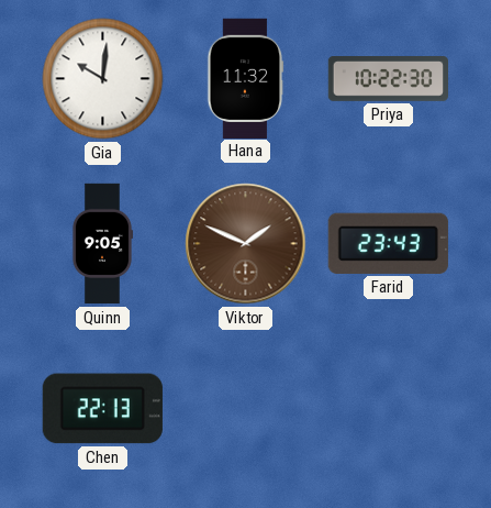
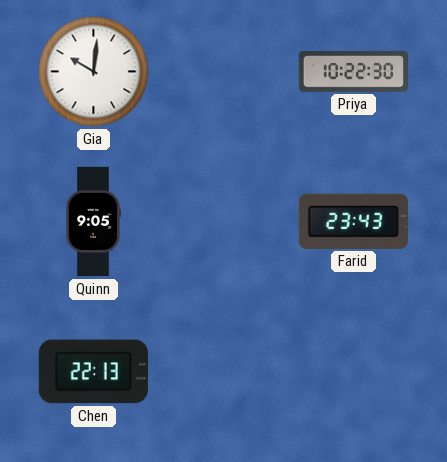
Hana: 11:32 -> none
Viktor: 1:49 -> none
